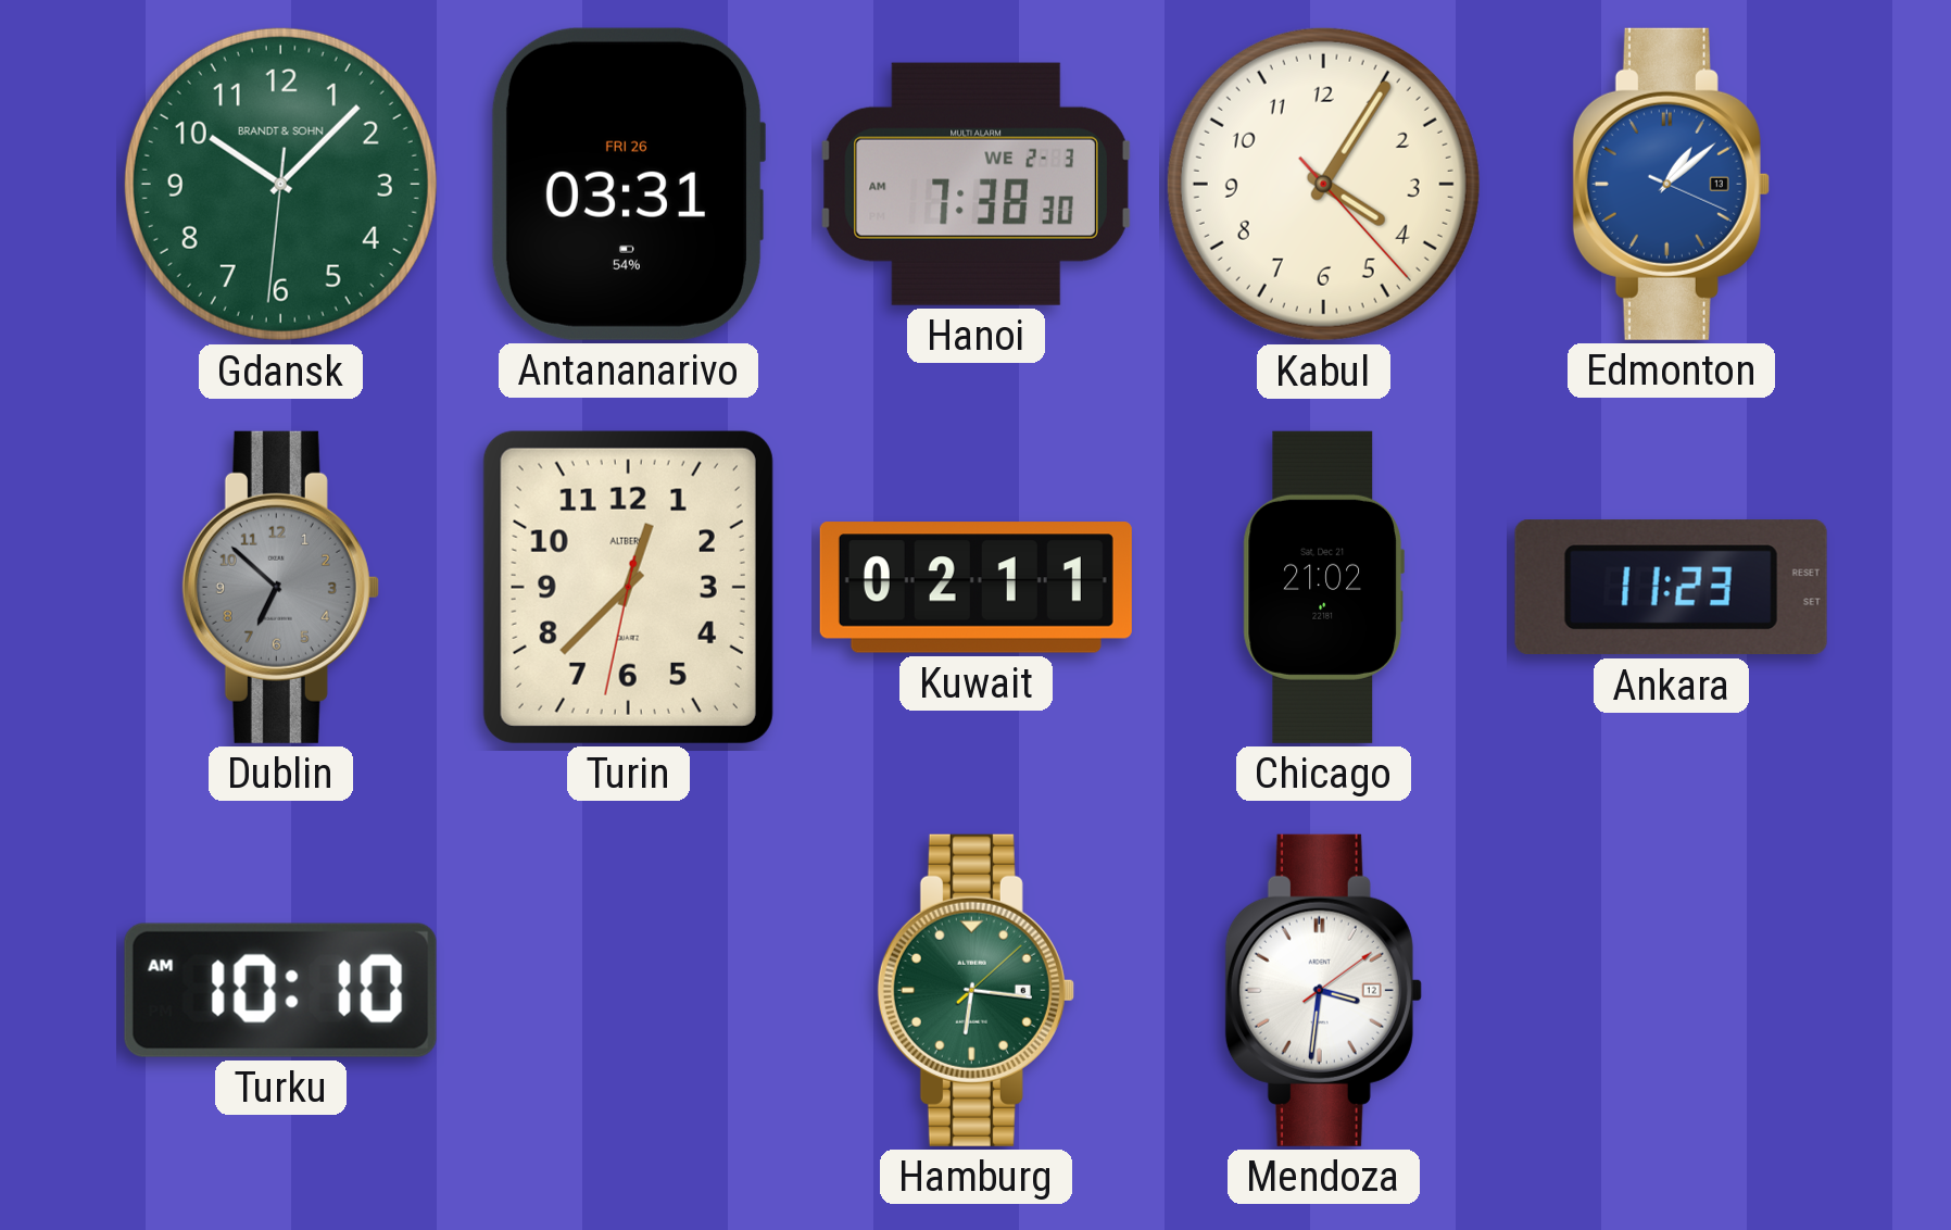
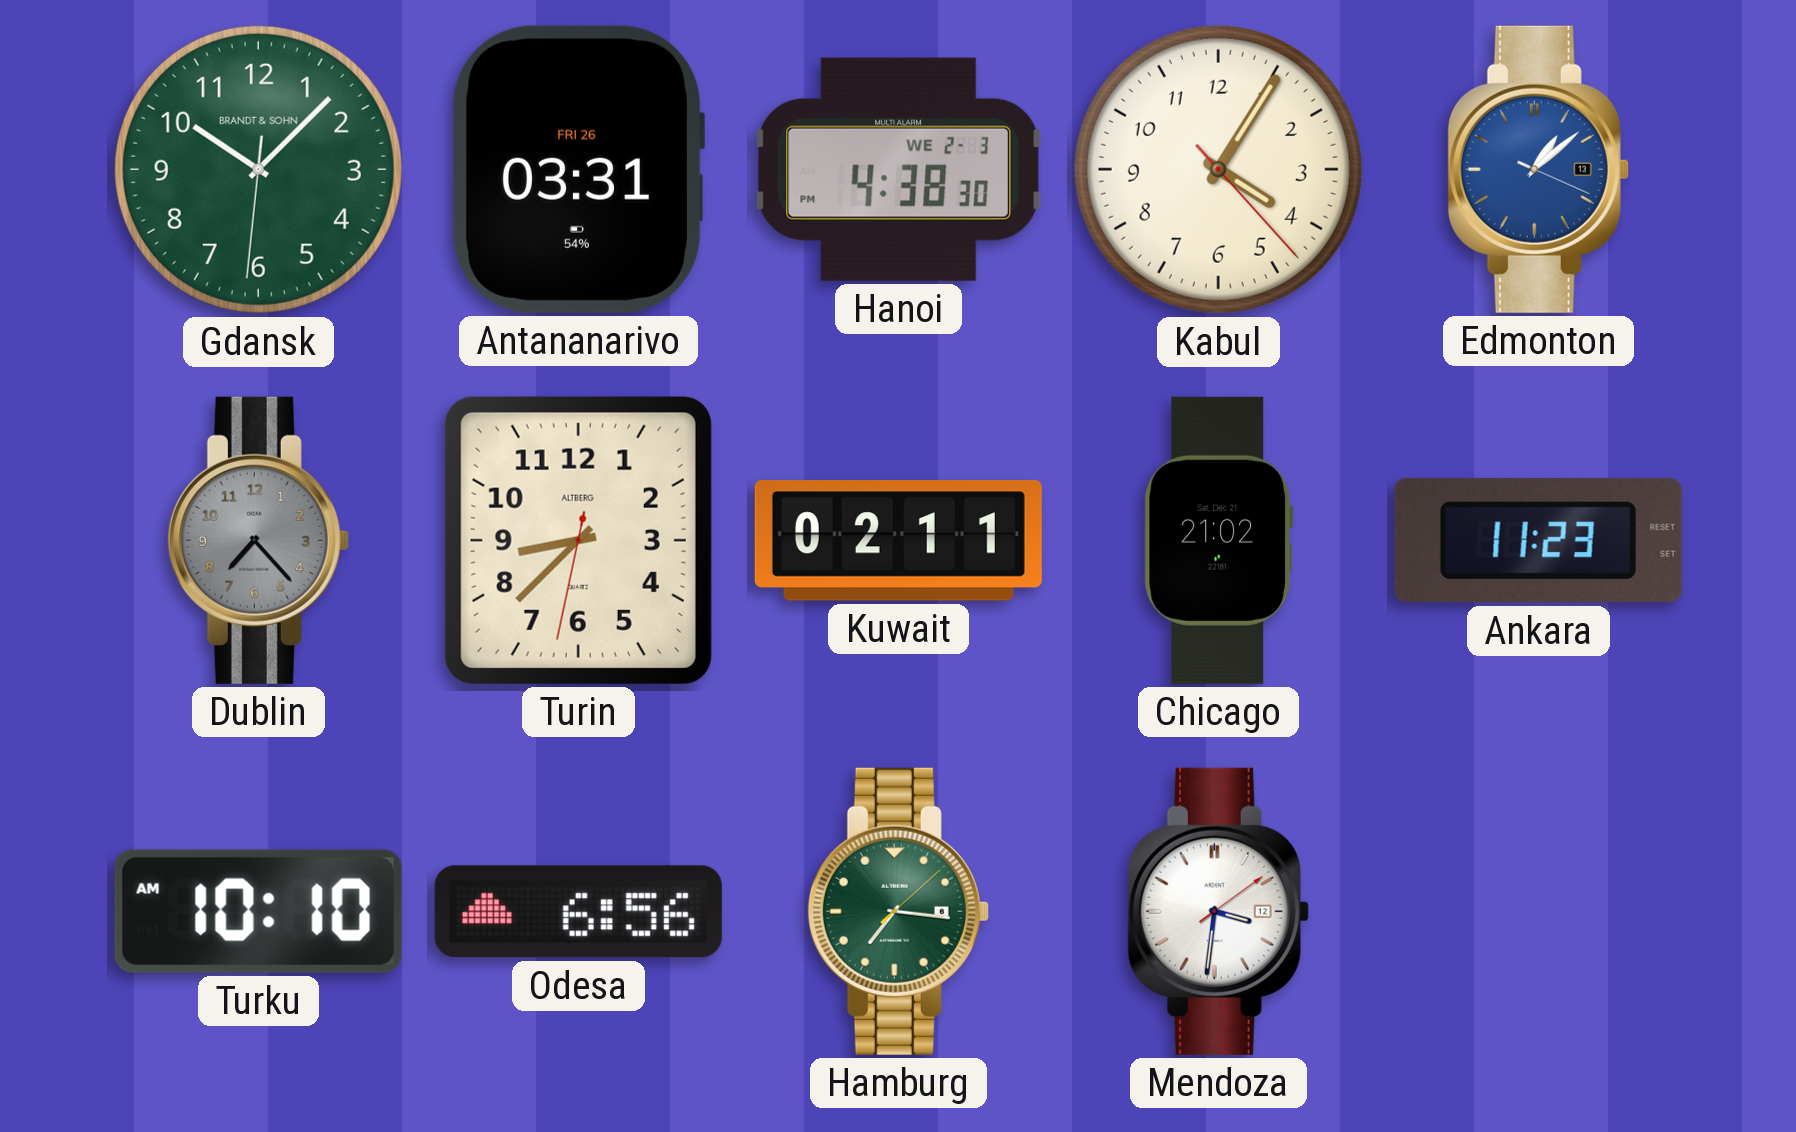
Hanoi: 7:38 -> 4:38
Dublin: 6:52 -> 7:23
Turin: 12:37 -> 8:37
Odesa: none -> 6:56
Hamburg: 6:16 -> 7:16
